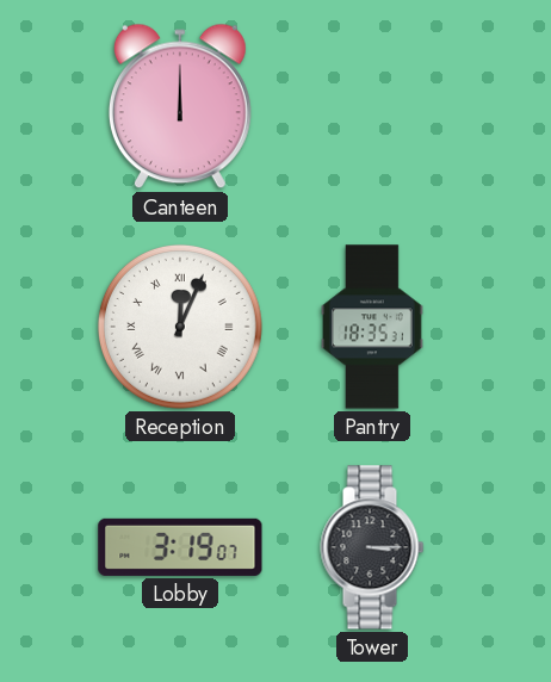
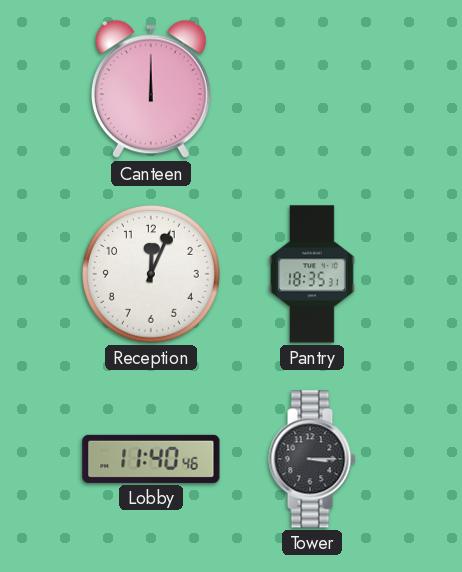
Reception numerals: Roman -> Arabic
Lobby: 3:19 -> 11:40
